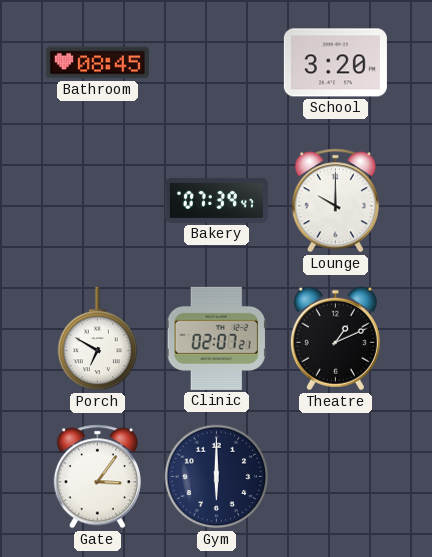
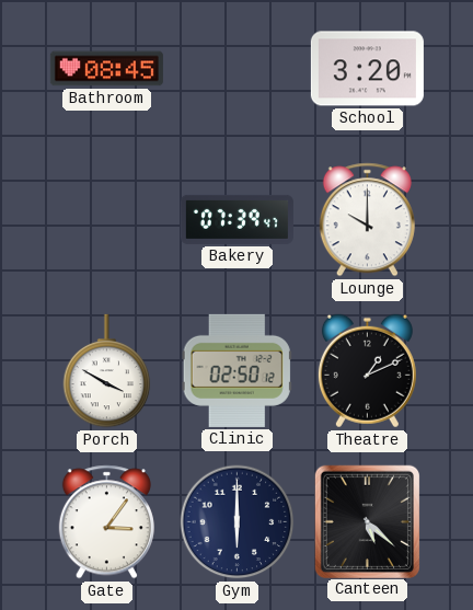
Porch: 6:50 -> 3:50
Clinic: 02:07 -> 02:50
Canteen: none -> 5:22
